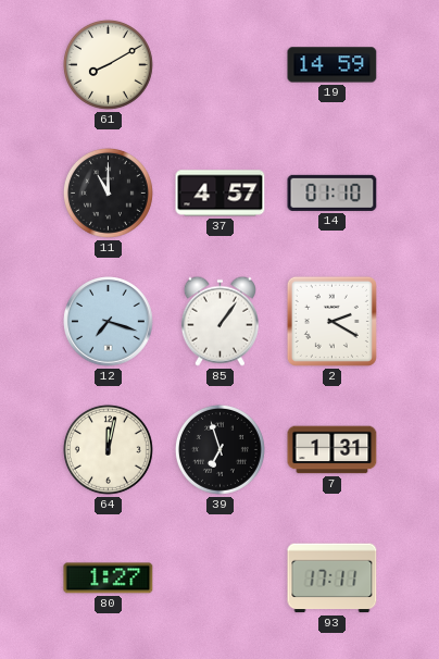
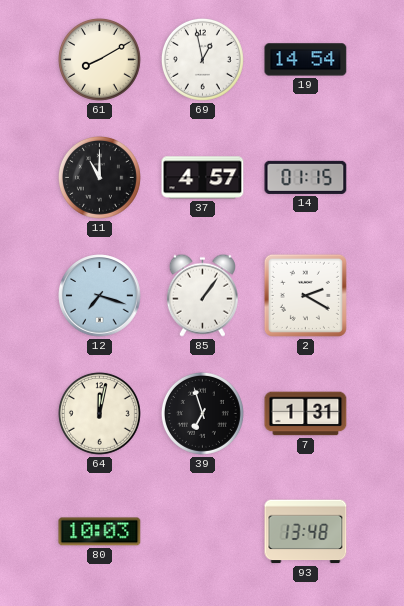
69: none -> 12:58
19: 14:59 -> 14:54
14: 01:10 -> 01:15
80: 1:27 -> 10:03
93: 17:11 -> 13:48
